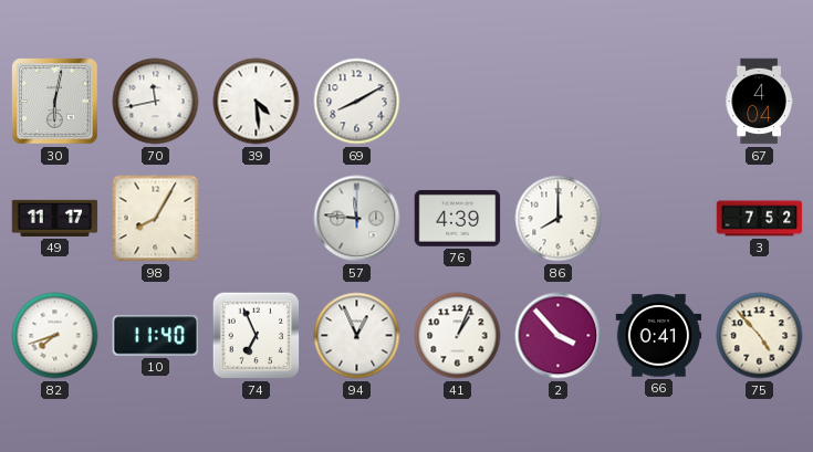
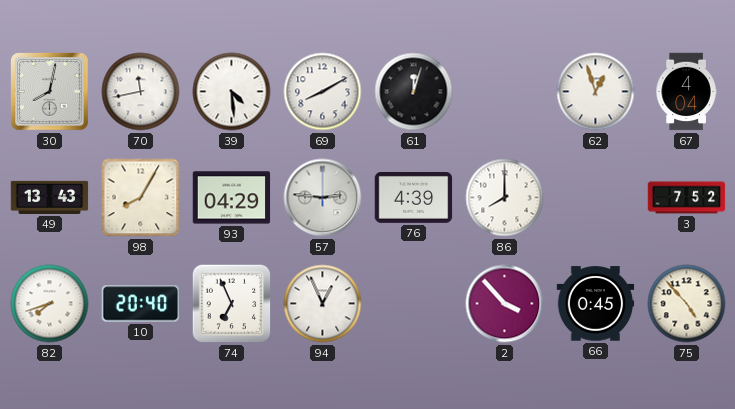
30: 6:02 -> 8:02
61: none -> 12:03
62: none -> 12:57
49: 11:17 -> 13:43
93: none -> 04:29
57: 11:46 -> 2:46
10: 11:40 -> 20:40
41: 1:04 -> none
66: 0:41 -> 0:45
